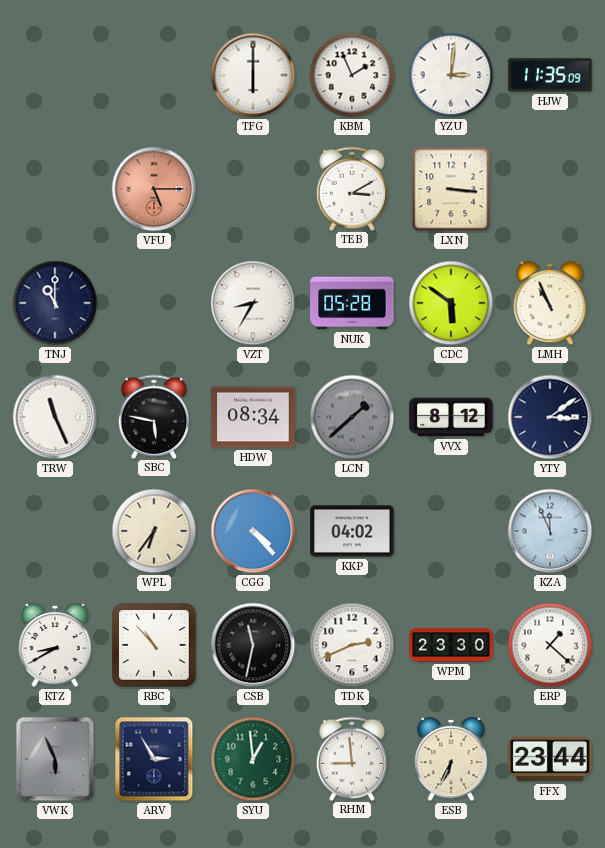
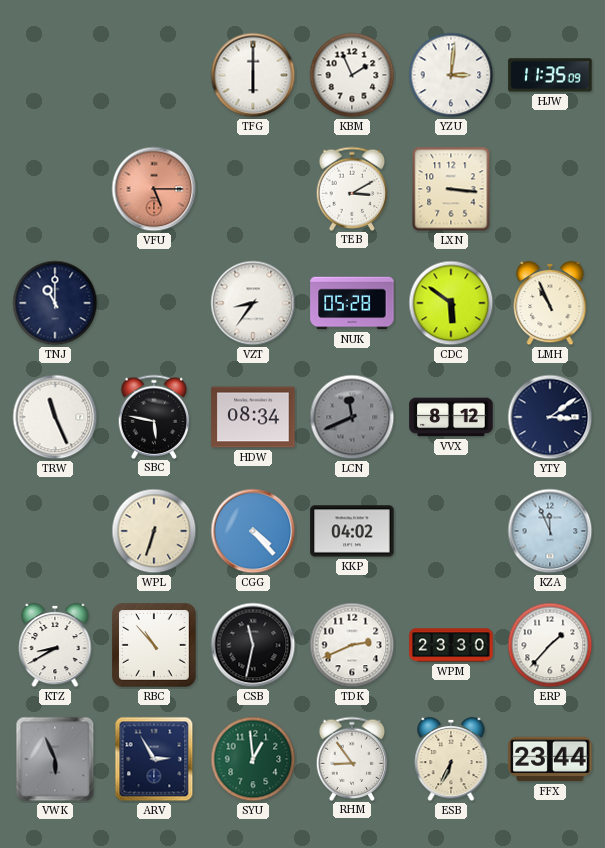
VZT: 8:35 -> 8:36
LCN: 1:38 -> 11:41
WPL: 6:36 -> 6:33
ERP: 1:22 -> 1:37
RHM: 8:59 -> 8:54
